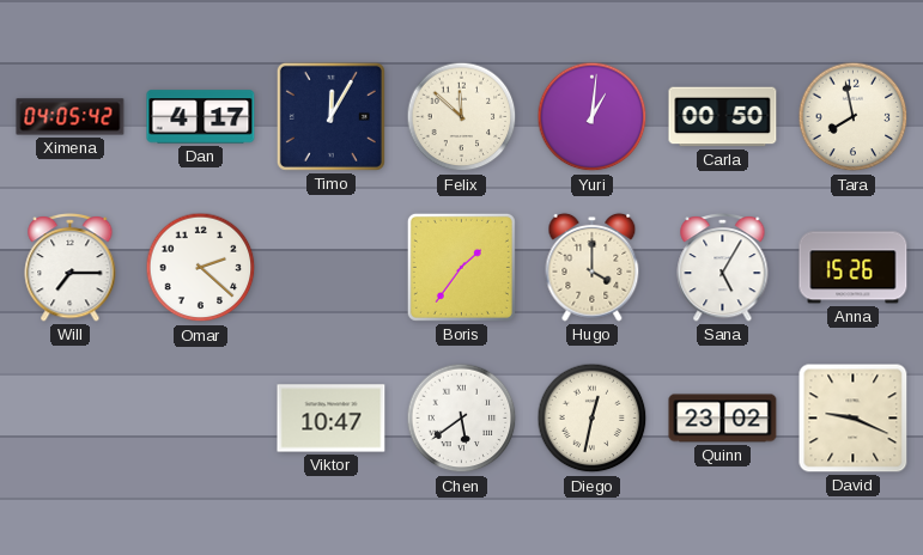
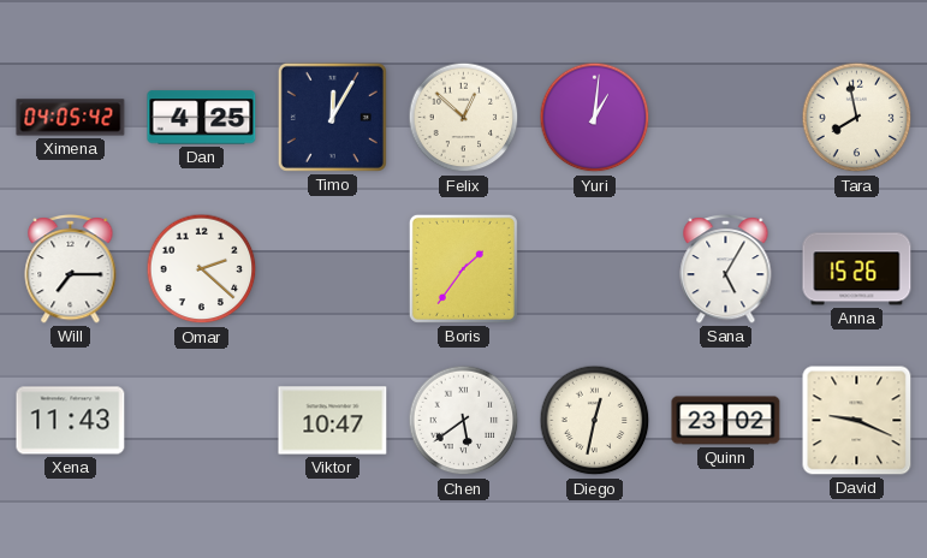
Dan: 4:17 -> 4:25
Felix: 11:52 -> 12:52
Carla: 00:50 -> none
Hugo: 4:00 -> none
Xena: none -> 11:43
